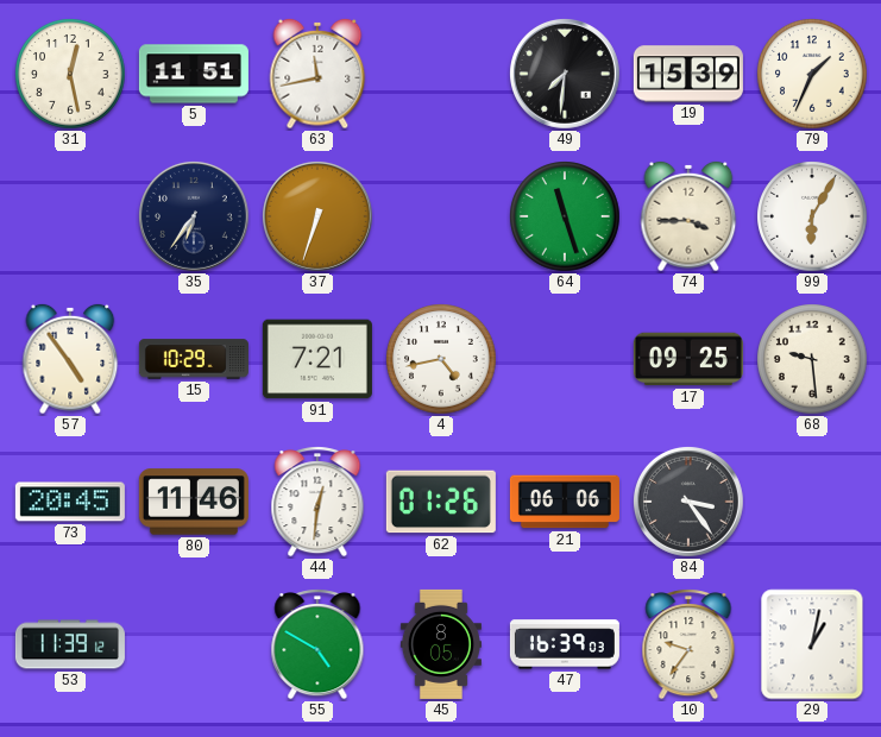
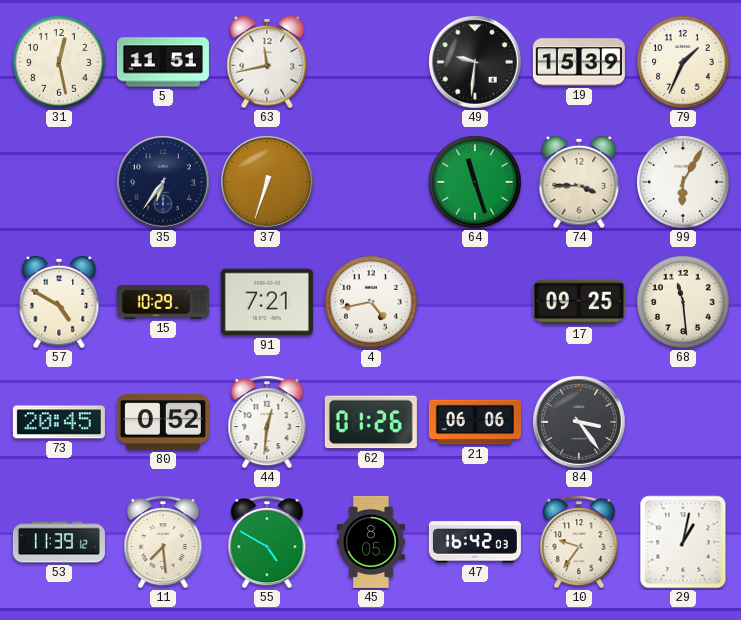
49: 7:31 -> 9:31
57: 4:54 -> 4:50
68: 9:29 -> 11:29
80: 11:46 -> 0:52
11: none -> 7:29
47: 16:39 -> 16:42
